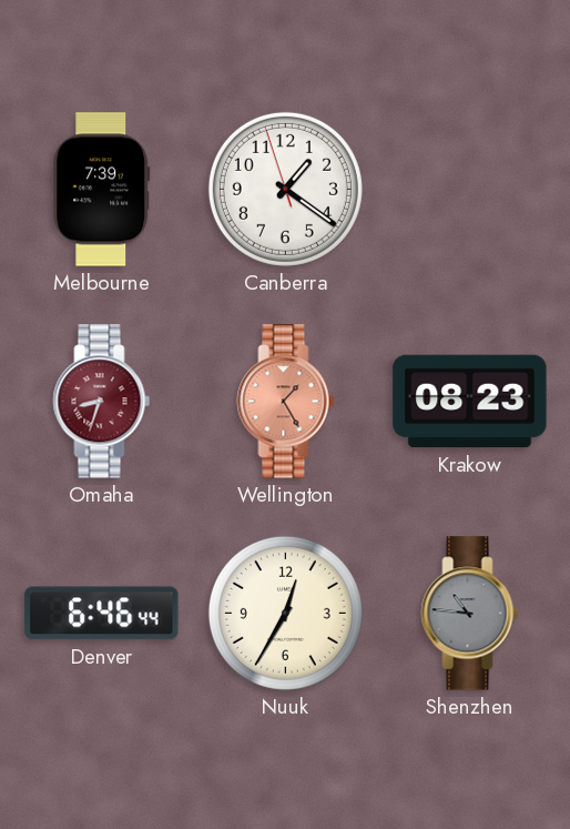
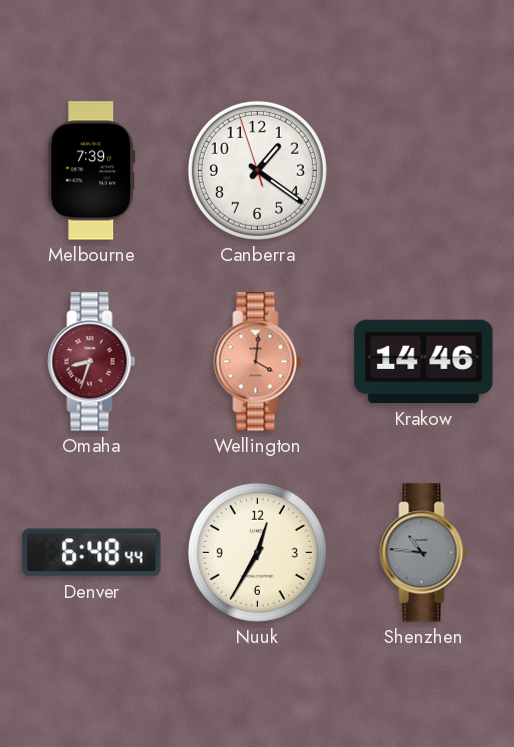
Wellington: 1:25 -> 4:01
Krakow: 08:23 -> 14:46
Denver: 6:46 -> 6:48
